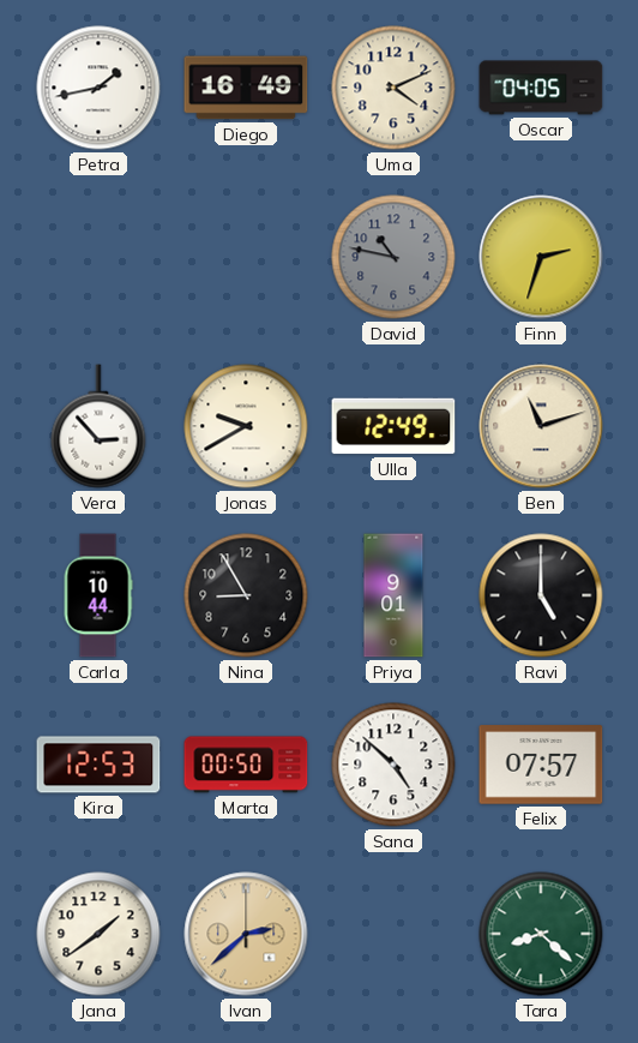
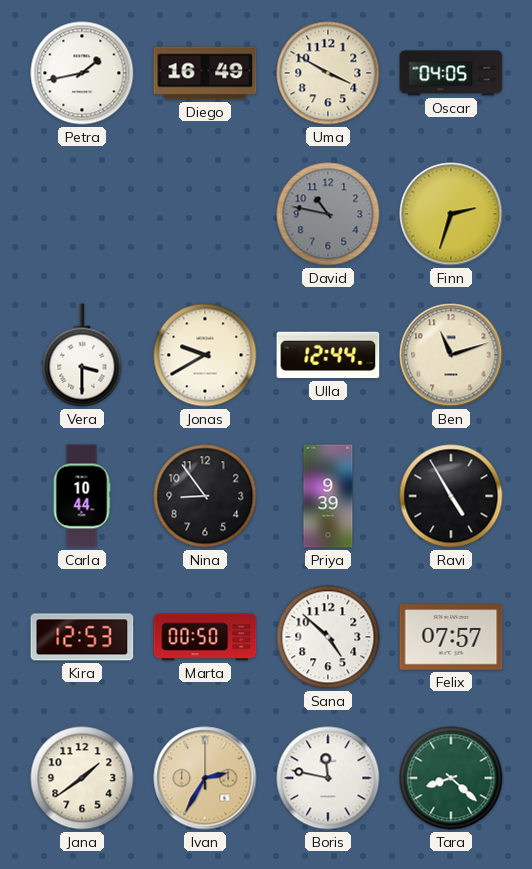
Uma: 4:11 -> 3:50
Vera: 2:53 -> 3:30
Ulla: 12:49 -> 12:44
Nina: 8:55 -> 8:54
Priya: 9:01 -> 9:39
Ravi: 5:00 -> 4:55
Ivan: 2:38 -> 2:35
Boris: none -> 11:47
